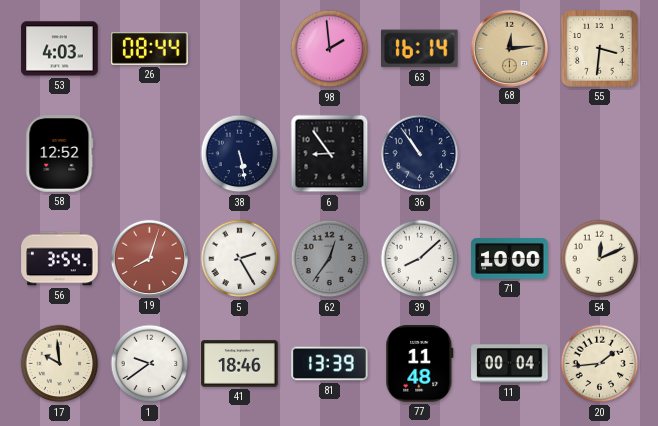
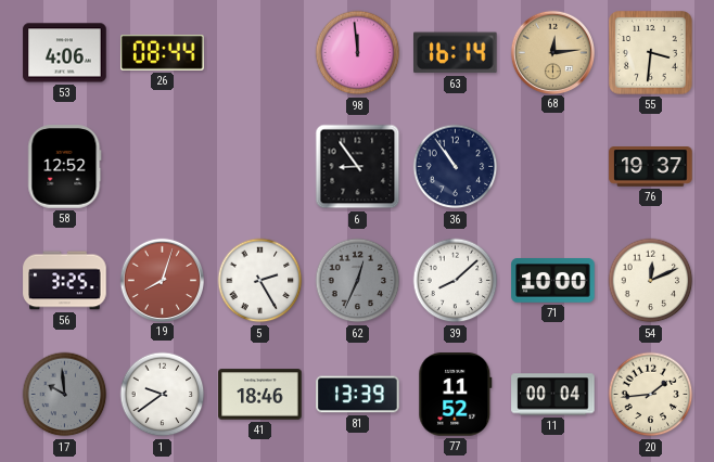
53: 4:03 -> 4:06
98: 1:59 -> 11:59
38: 5:28 -> none
76: none -> 19:37
56: 3:54 -> 3:25
62: 12:36 -> 12:34
17 dial: cream -> grey
77: 11:48 -> 11:52
